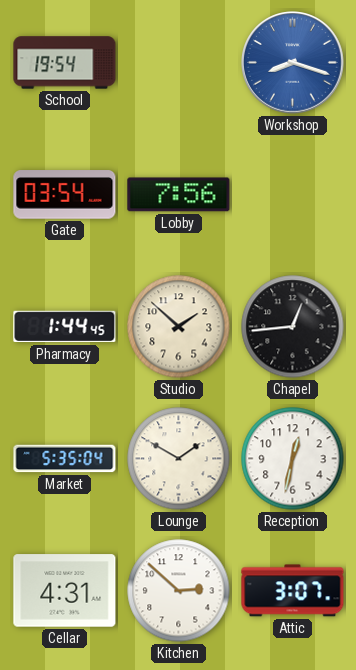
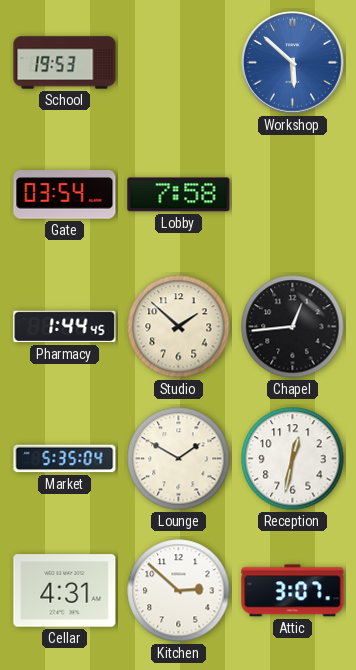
School: 19:54 -> 19:53
Workshop: 8:18 -> 5:52
Lobby: 7:56 -> 7:58
